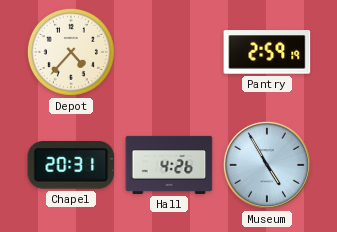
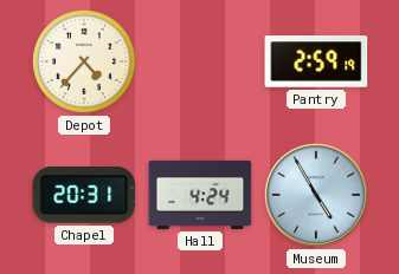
Hall: 4:26 -> 4:24
